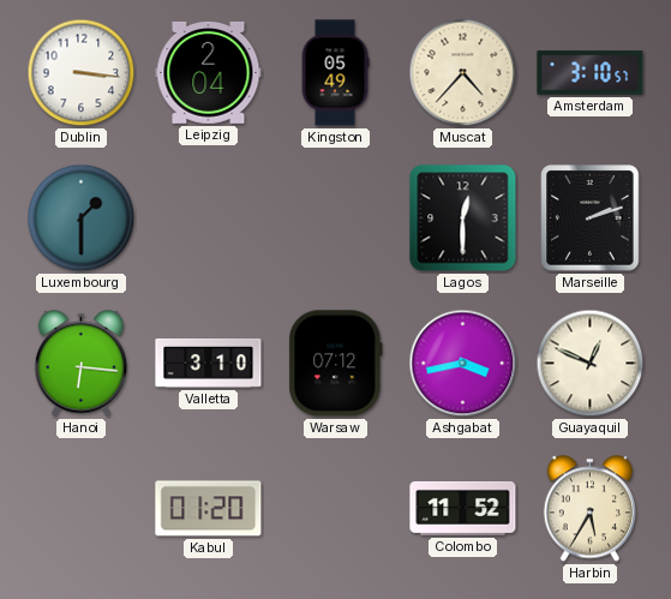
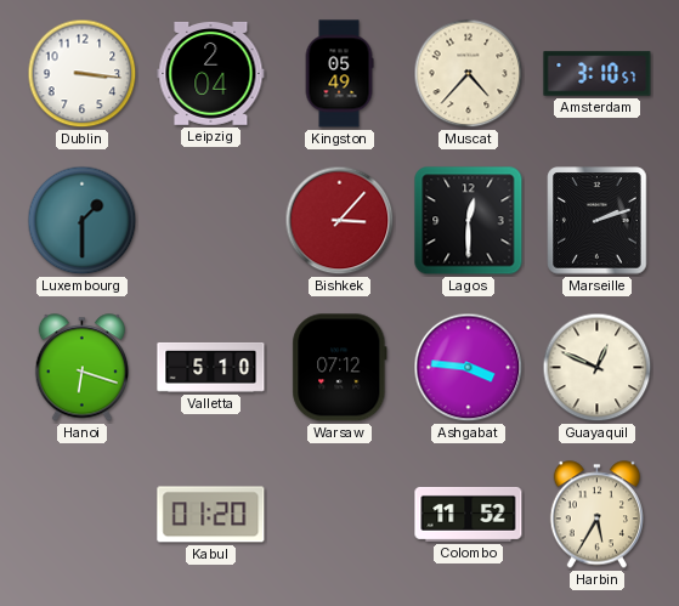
Bishkek: none -> 3:07
Hanoi: 6:16 -> 6:18
Valletta: 3:10 -> 5:10
Ashgabat: 3:43 -> 3:46
